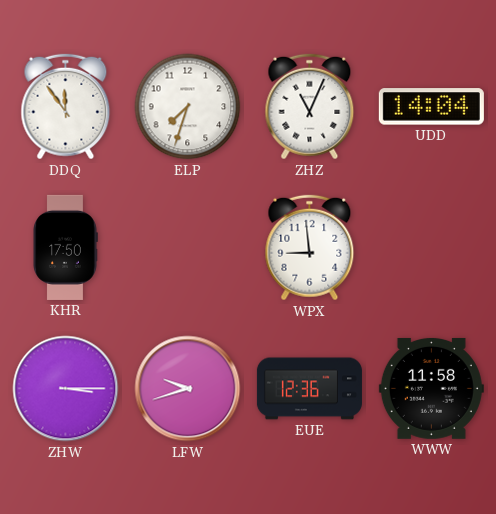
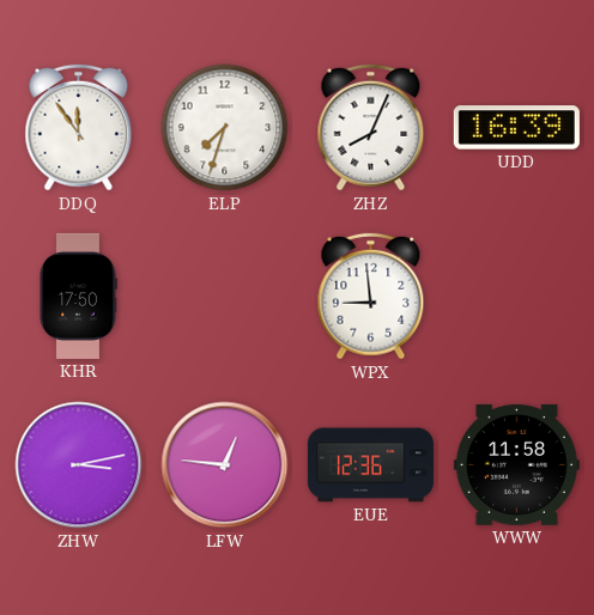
ZHZ: 11:04 -> 8:04
UDD: 14:04 -> 16:39
ZHW: 3:15 -> 3:13
LFW: 9:42 -> 12:46
